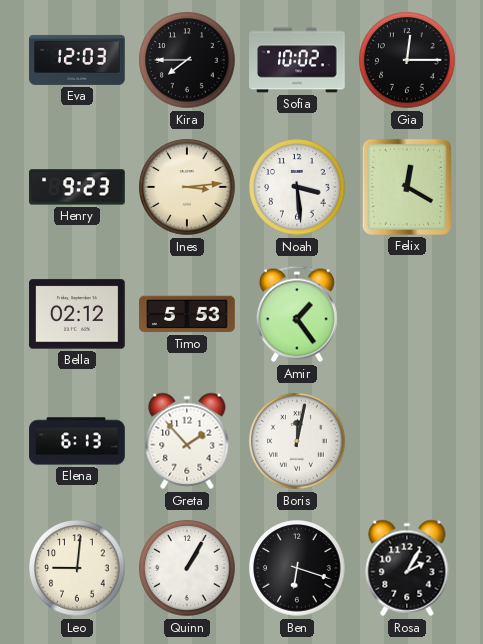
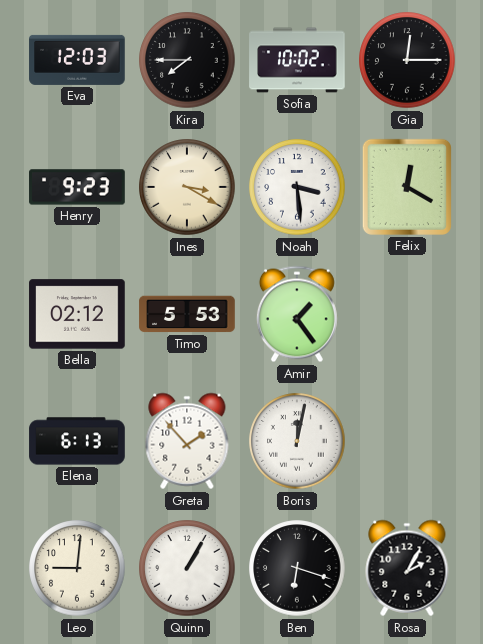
Ines: 3:14 -> 3:20
